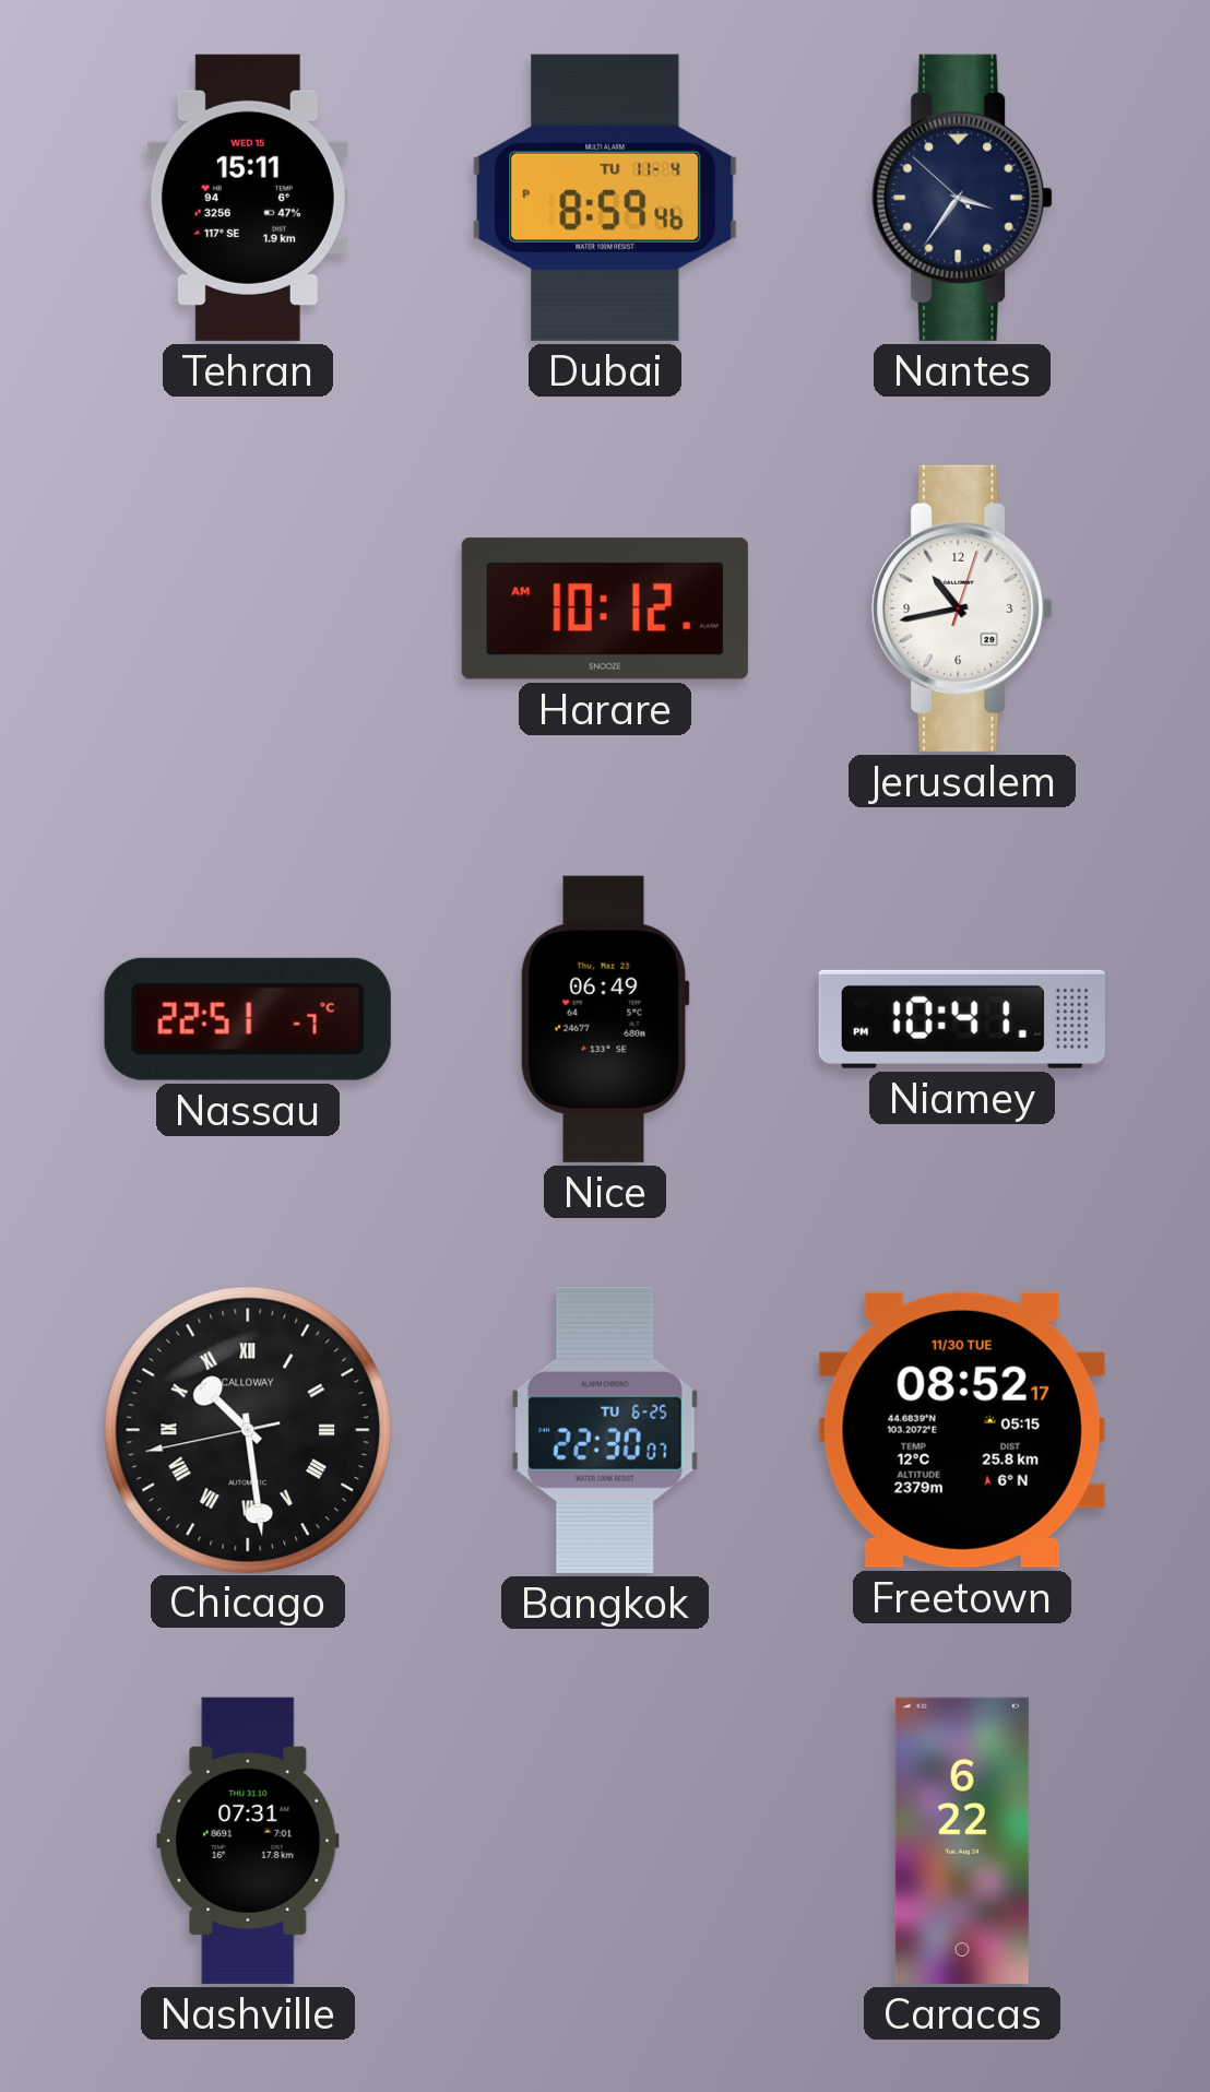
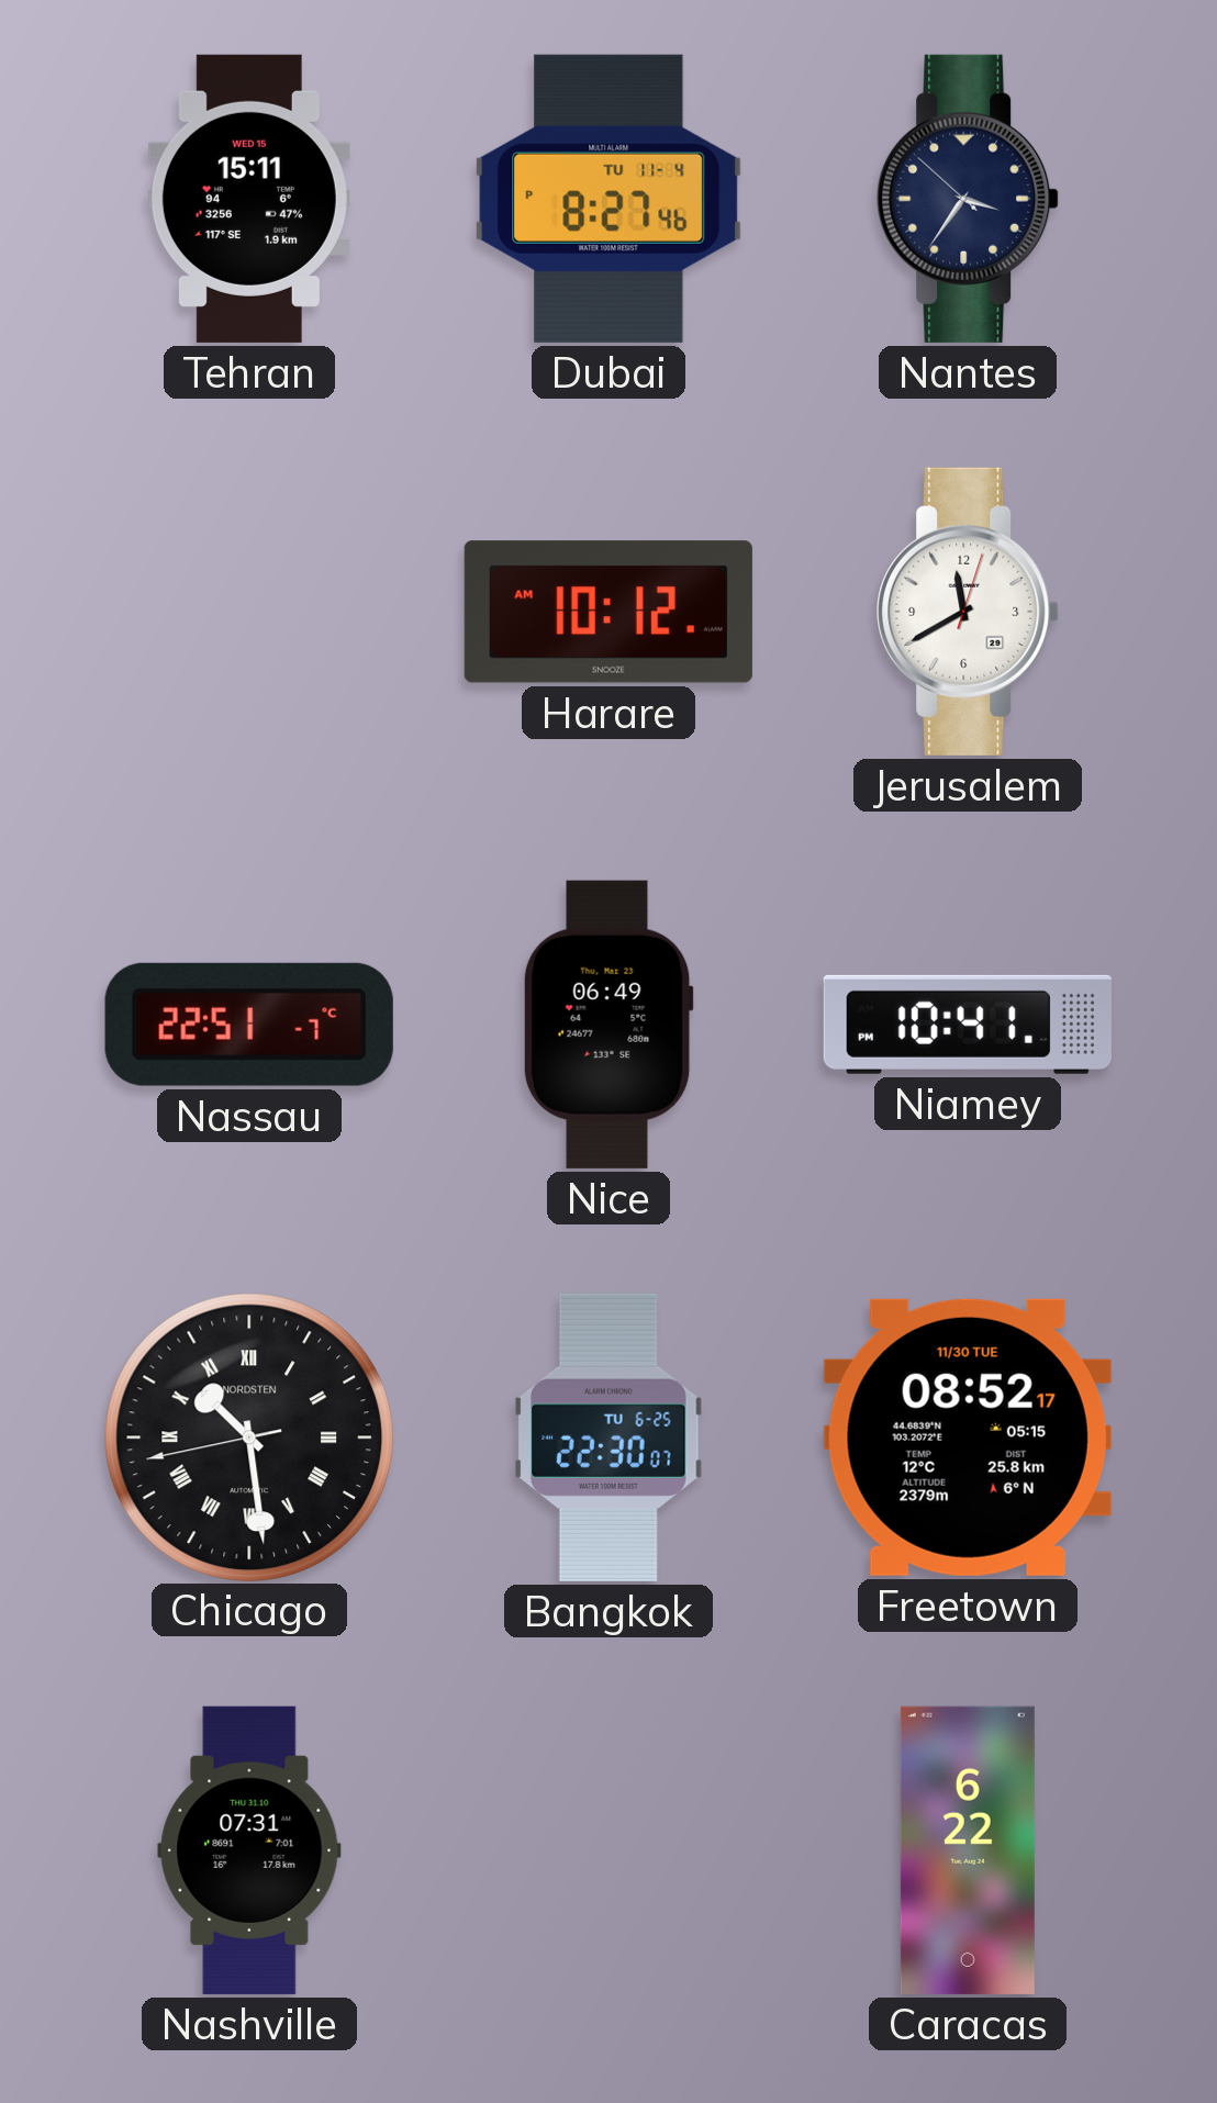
Dubai: 8:59 -> 8:27
Jerusalem: 10:43 -> 11:40
Chicago brand: CALLOWAY -> NORDSTEN
